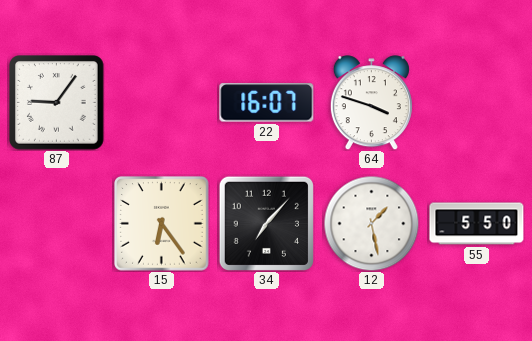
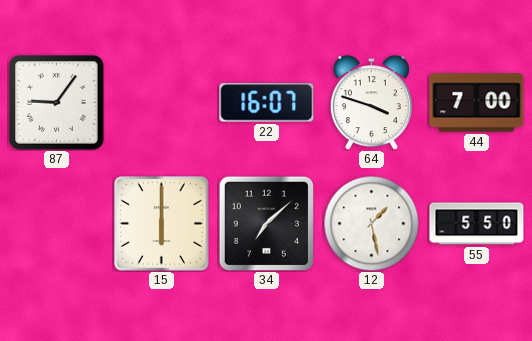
44: none -> 7:00
15: 6:24 -> 6:00
34: 7:07 -> 7:08
